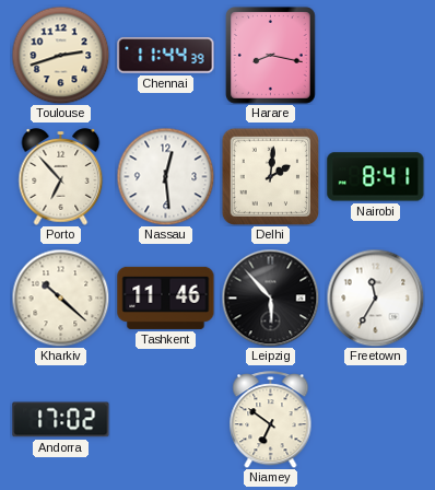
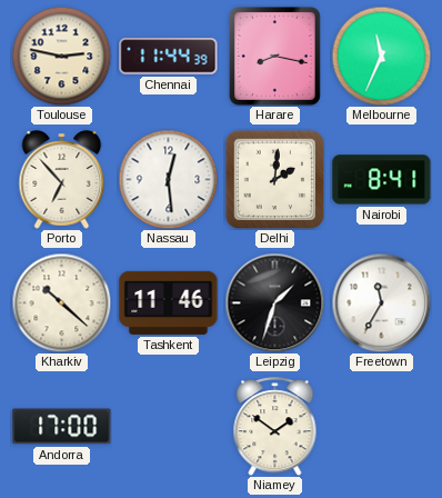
Toulouse: 2:42 -> 2:47
Melbourne: none -> 11:34
Leipzig: 5:53 -> 1:33
Andorra: 17:02 -> 17:00
Niamey: 6:51 -> 1:51
